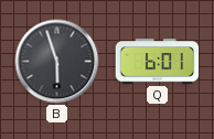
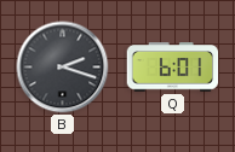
B: 5:57 -> 2:18
